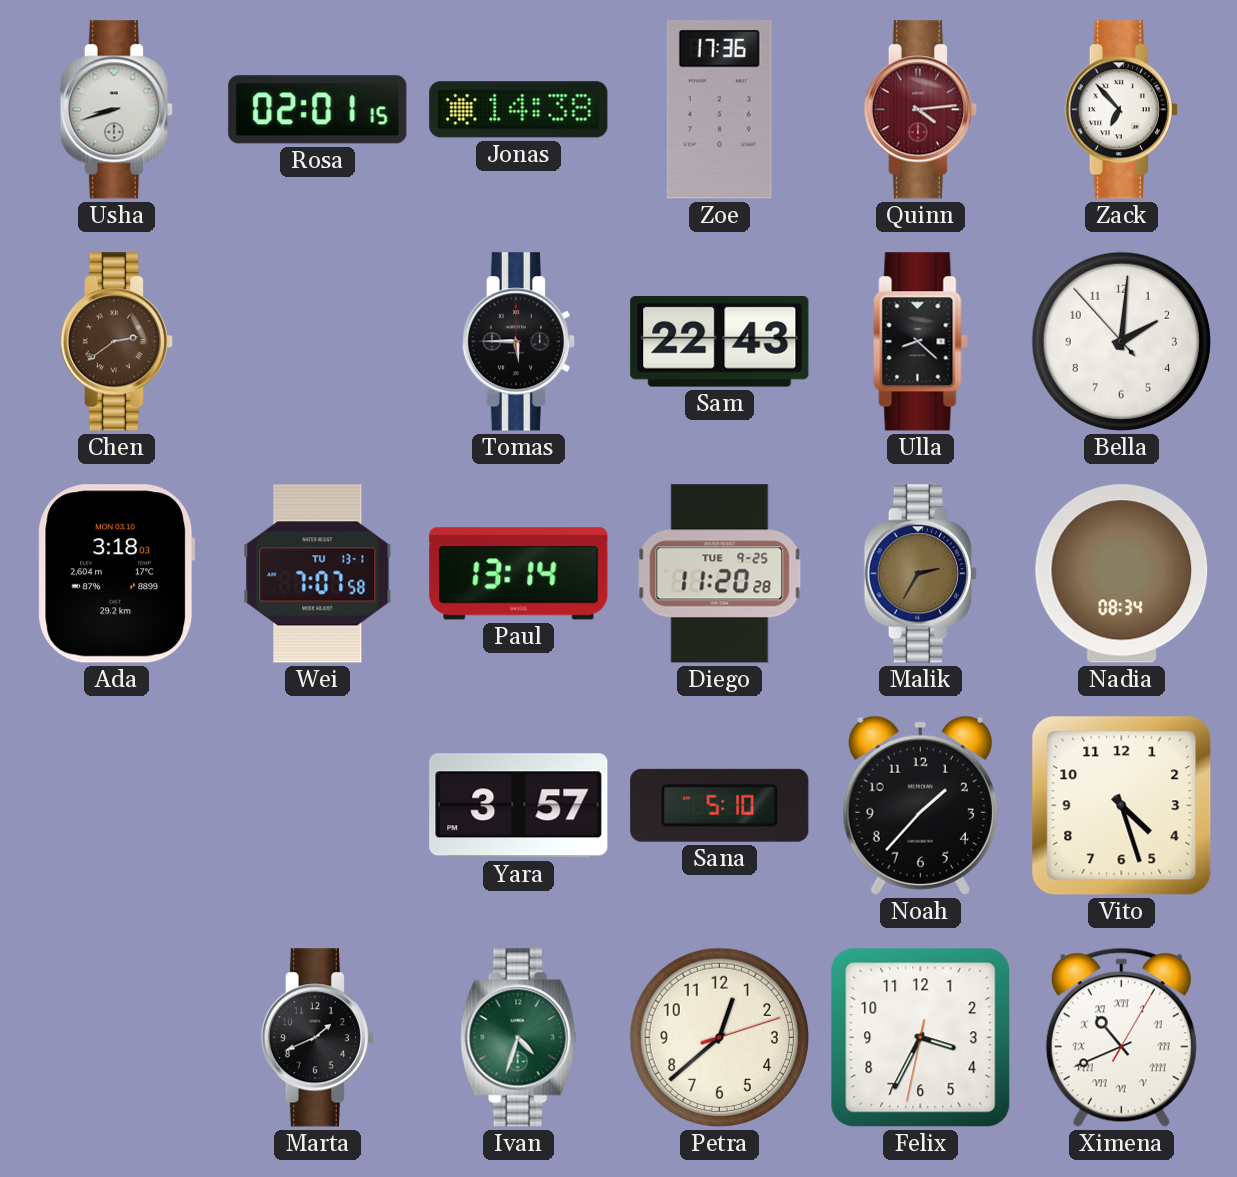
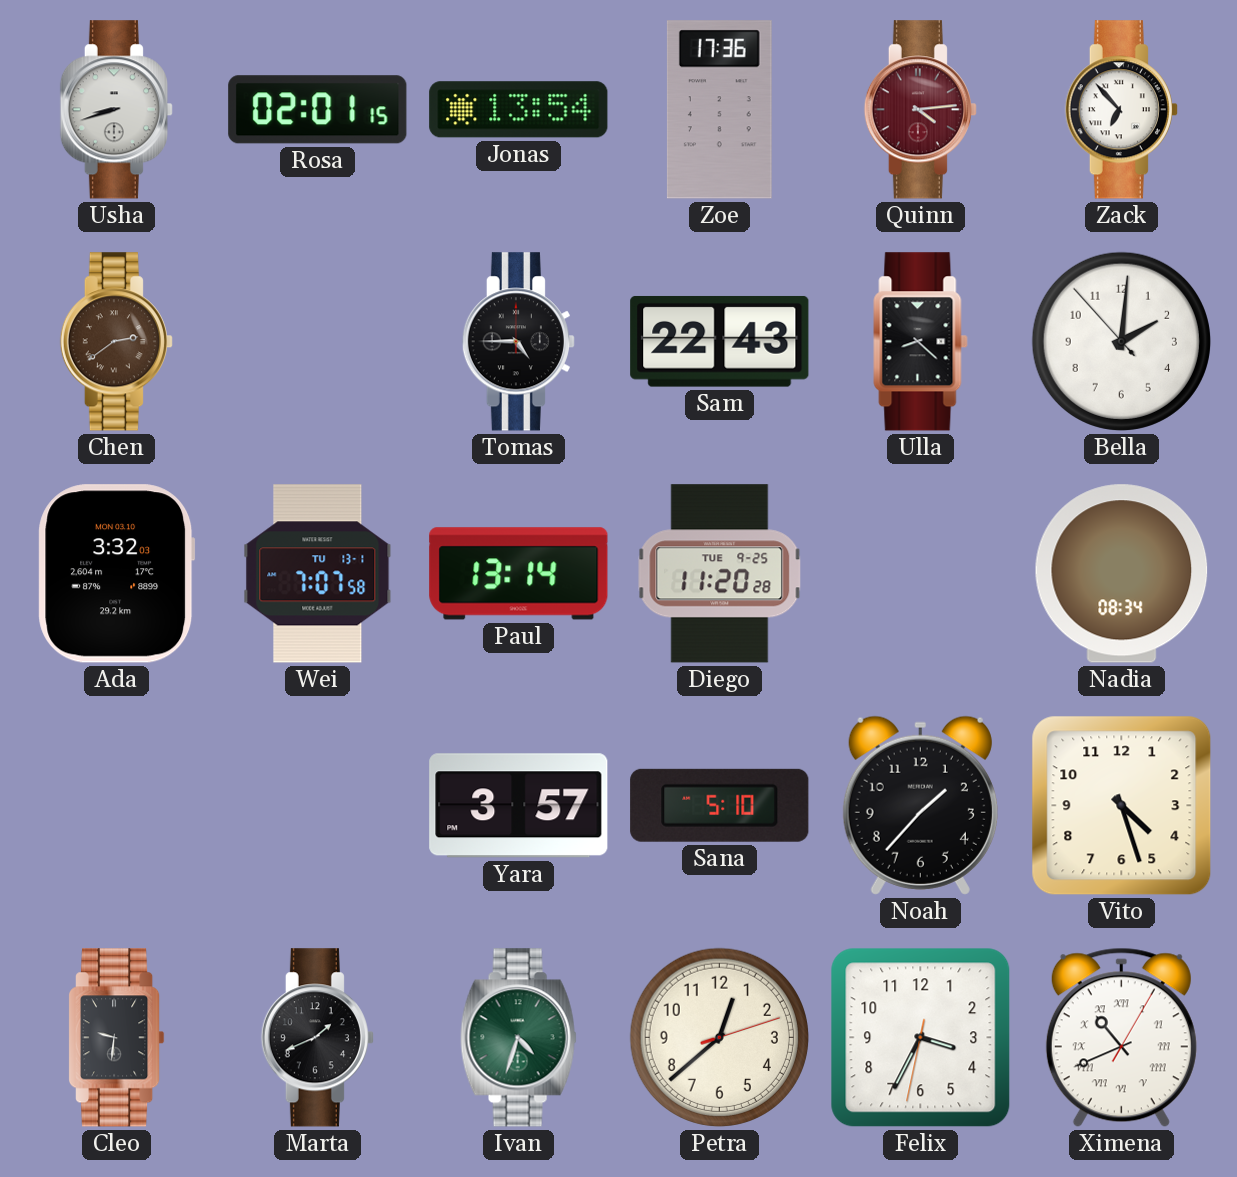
Jonas: 14:38 -> 13:54
Tomas: 5:45 -> 4:45
Ada: 3:18 -> 3:32
Malik: 2:35 -> none
Cleo: none -> 9:31
